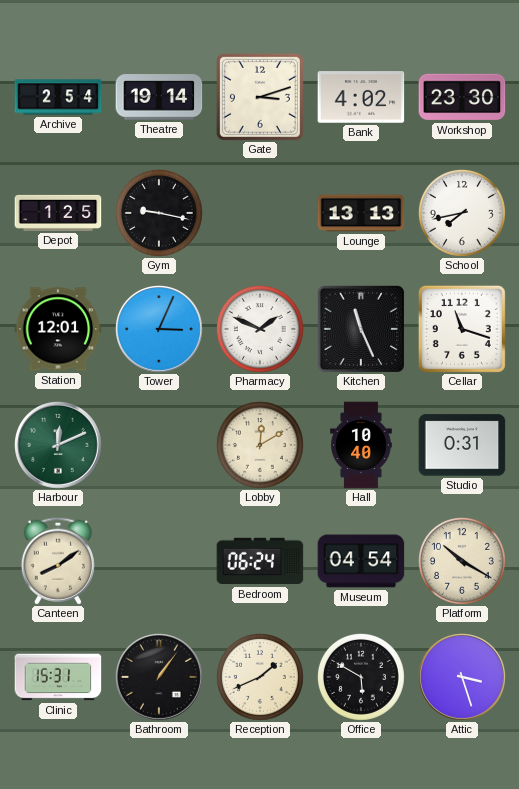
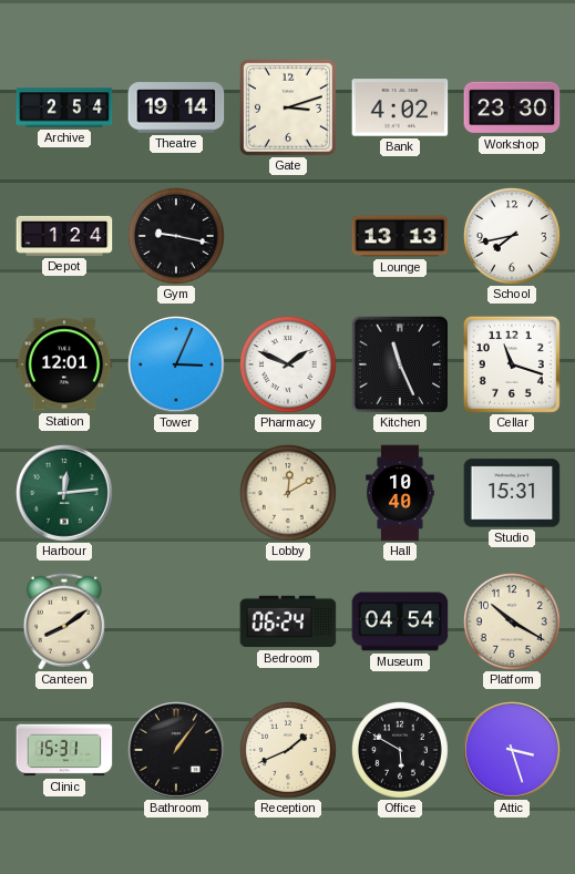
Depot: 1:25 -> 1:24
Harbour: 12:11 -> 12:14
Studio: 0:31 -> 15:31
